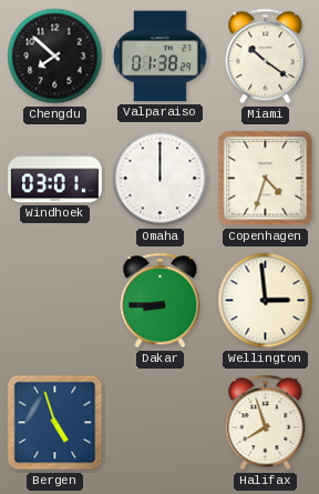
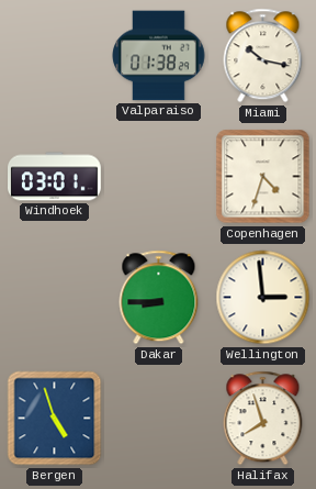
Chengdu: 7:52 -> none
Miami: 10:21 -> 10:17
Omaha: 12:00 -> none
